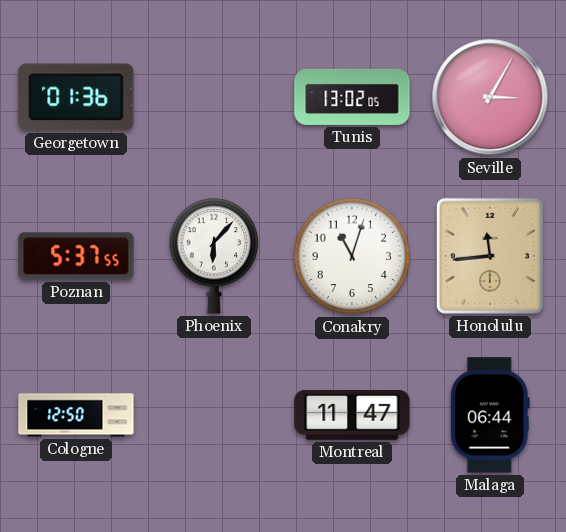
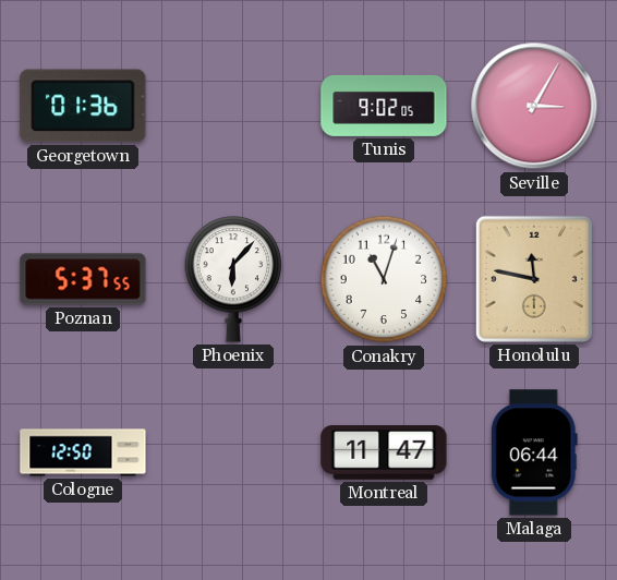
Tunis: 13:02 -> 9:02
Honolulu: 11:44 -> 11:47
